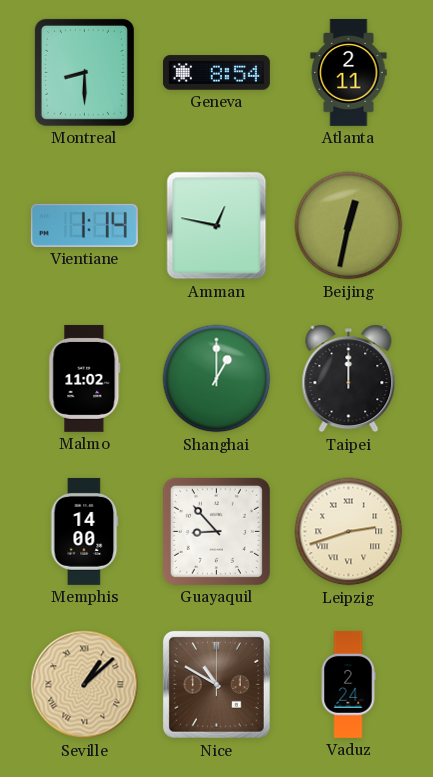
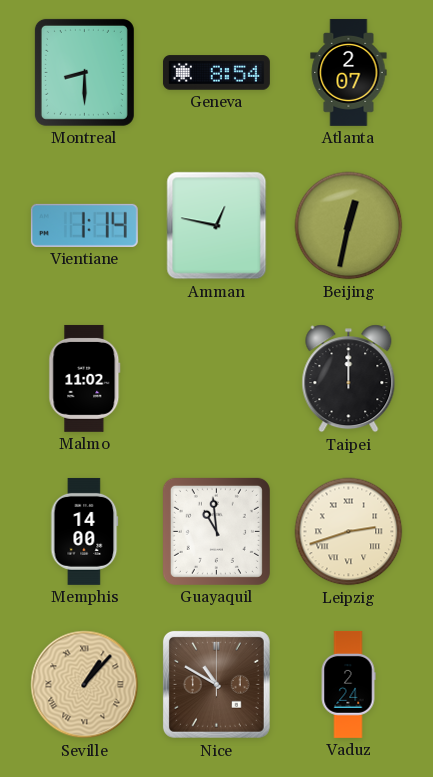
Atlanta: 2:11 -> 2:07
Shanghai: 1:00 -> none
Guayaquil: 8:53 -> 10:59
Seville: 1:08 -> 1:07
